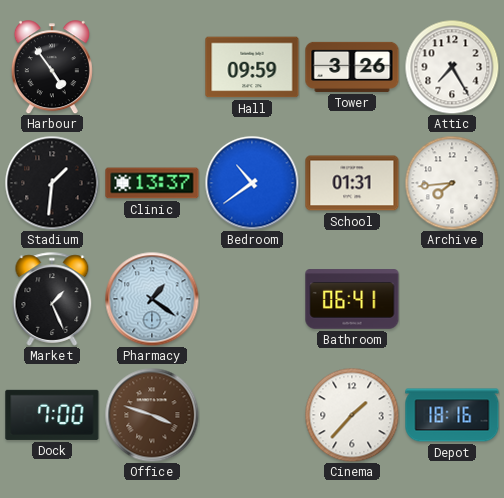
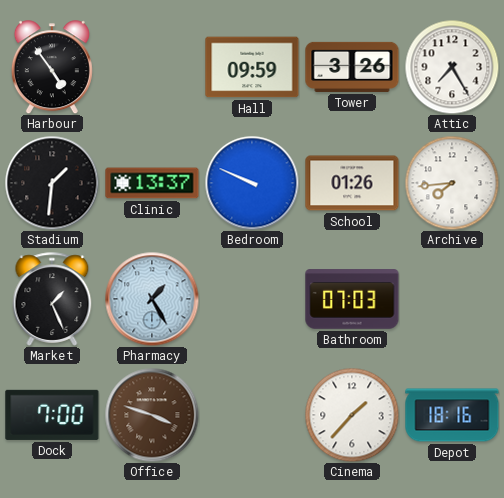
Bedroom: 10:39 -> 9:49
School: 01:31 -> 01:26
Pharmacy: 1:21 -> 1:25
Bathroom: 06:41 -> 07:03
